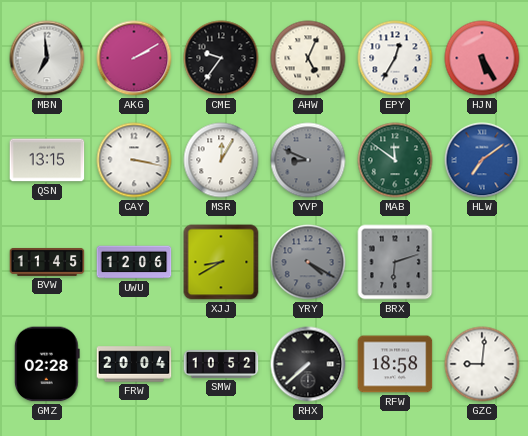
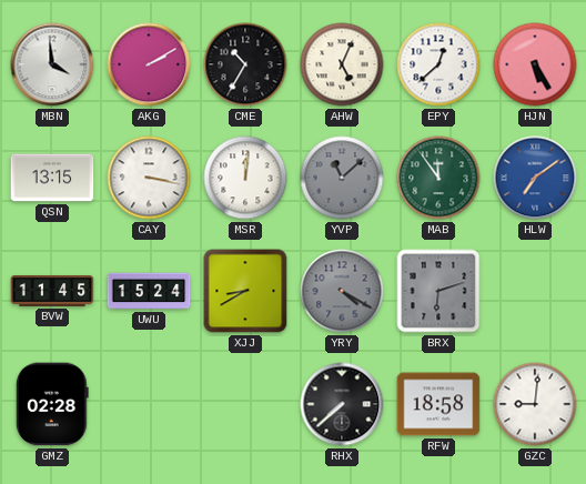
MBN: 6:59 -> 3:59
CME: 9:36 -> 10:35
EPY: 12:35 -> 12:38
MSR: 12:05 -> 12:01
YVP: 8:49 -> 11:08
MAB: 11:51 -> 11:54
UWU: 12:06 -> 15:24
FRW: 20:04 -> none
SMW: 10:52 -> none
